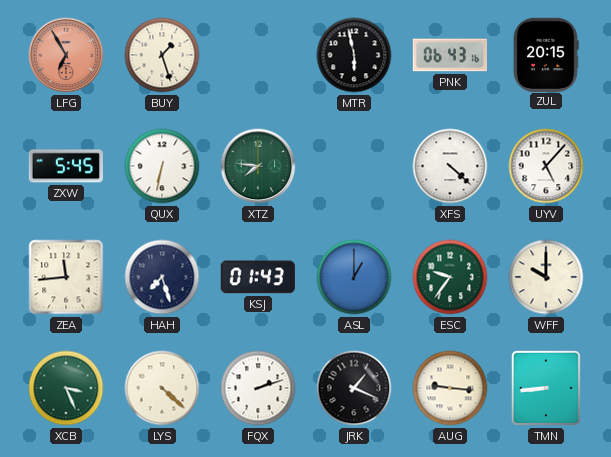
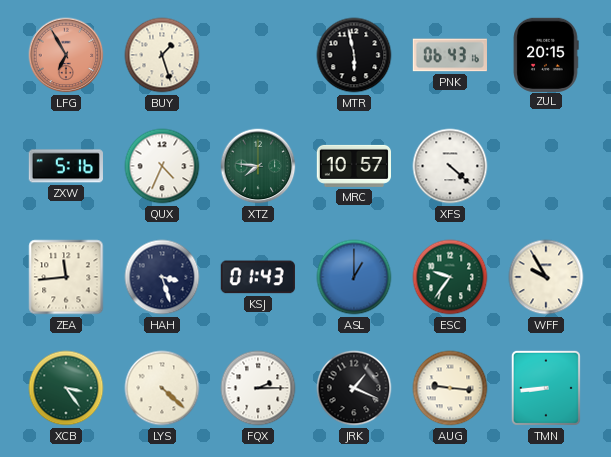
ZXW: 5:45 -> 5:16
QUX: 6:32 -> 4:34
MRC: none -> 10:57
UYV: 5:07 -> none
HAH: 7:27 -> 3:27
WFF: 10:00 -> 9:55
XCB: 3:26 -> 3:24
FQX: 2:12 -> 2:15
